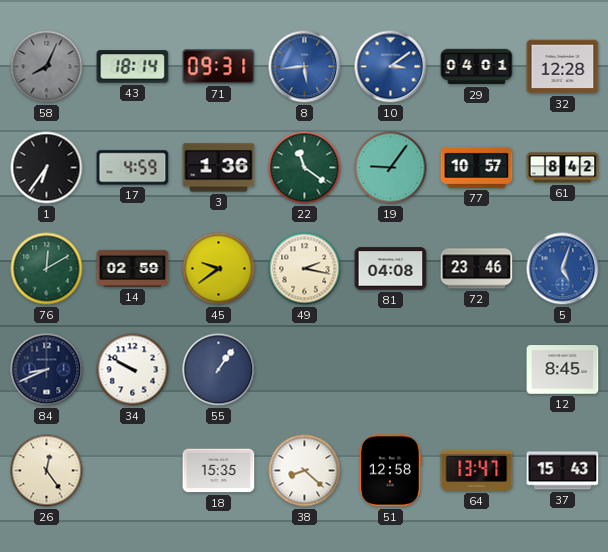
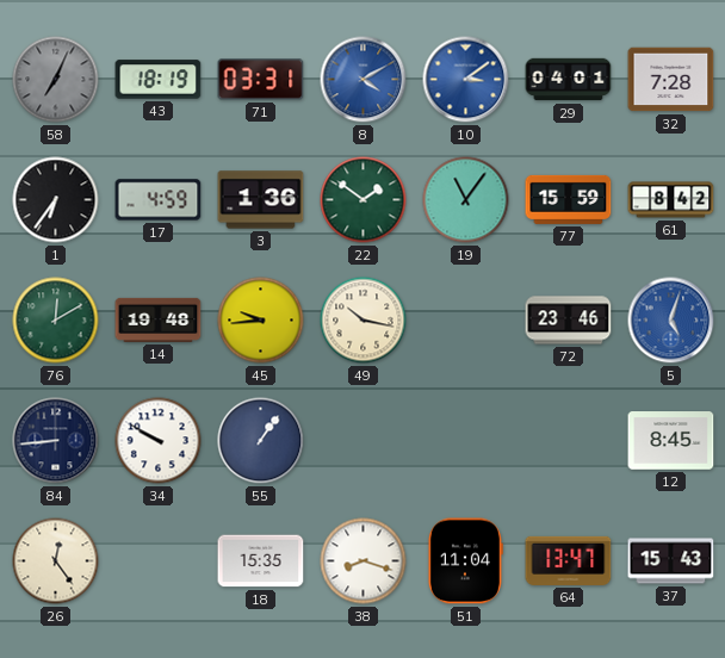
58: 8:04 -> 7:04
43: 18:14 -> 18:19
71: 09:31 -> 03:31
8: 5:44 -> 4:10
32: 12:28 -> 7:28
22: 11:21 -> 1:51
19: 9:06 -> 11:06
77: 10:57 -> 15:59
14: 02:59 -> 19:48
45: 9:39 -> 9:44
49: 2:17 -> 10:17
81: 04:08 -> none
84: 8:41 -> 8:44
38: 8:22 -> 8:18
51: 12:58 -> 11:04
